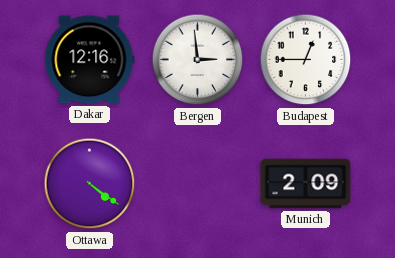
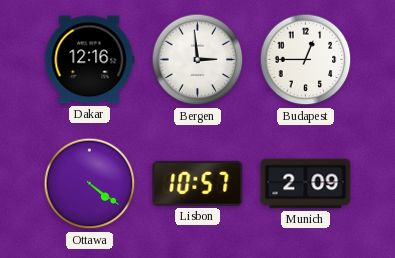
Lisbon: none -> 10:57
